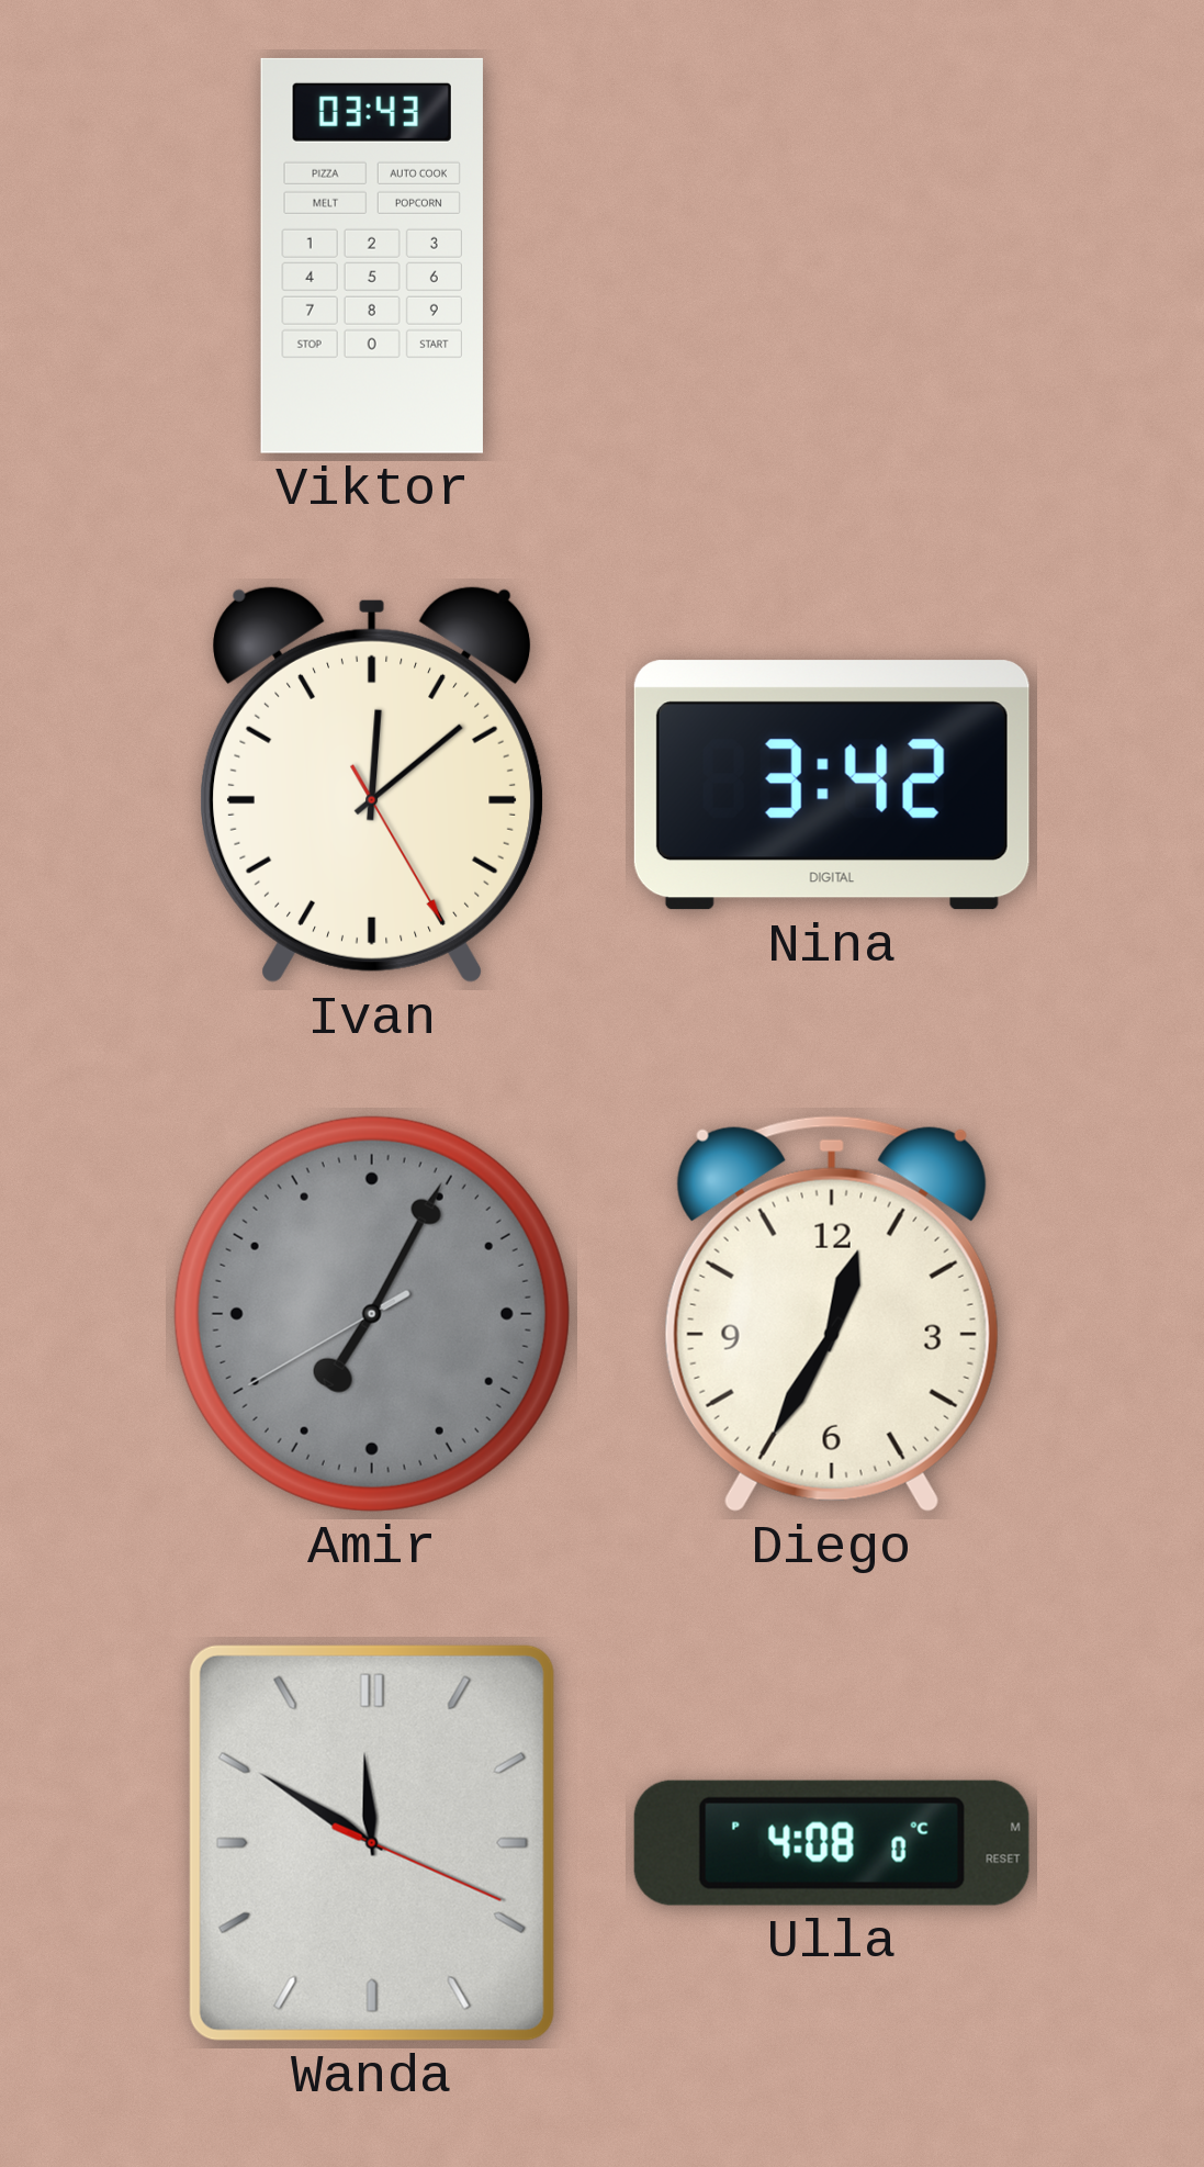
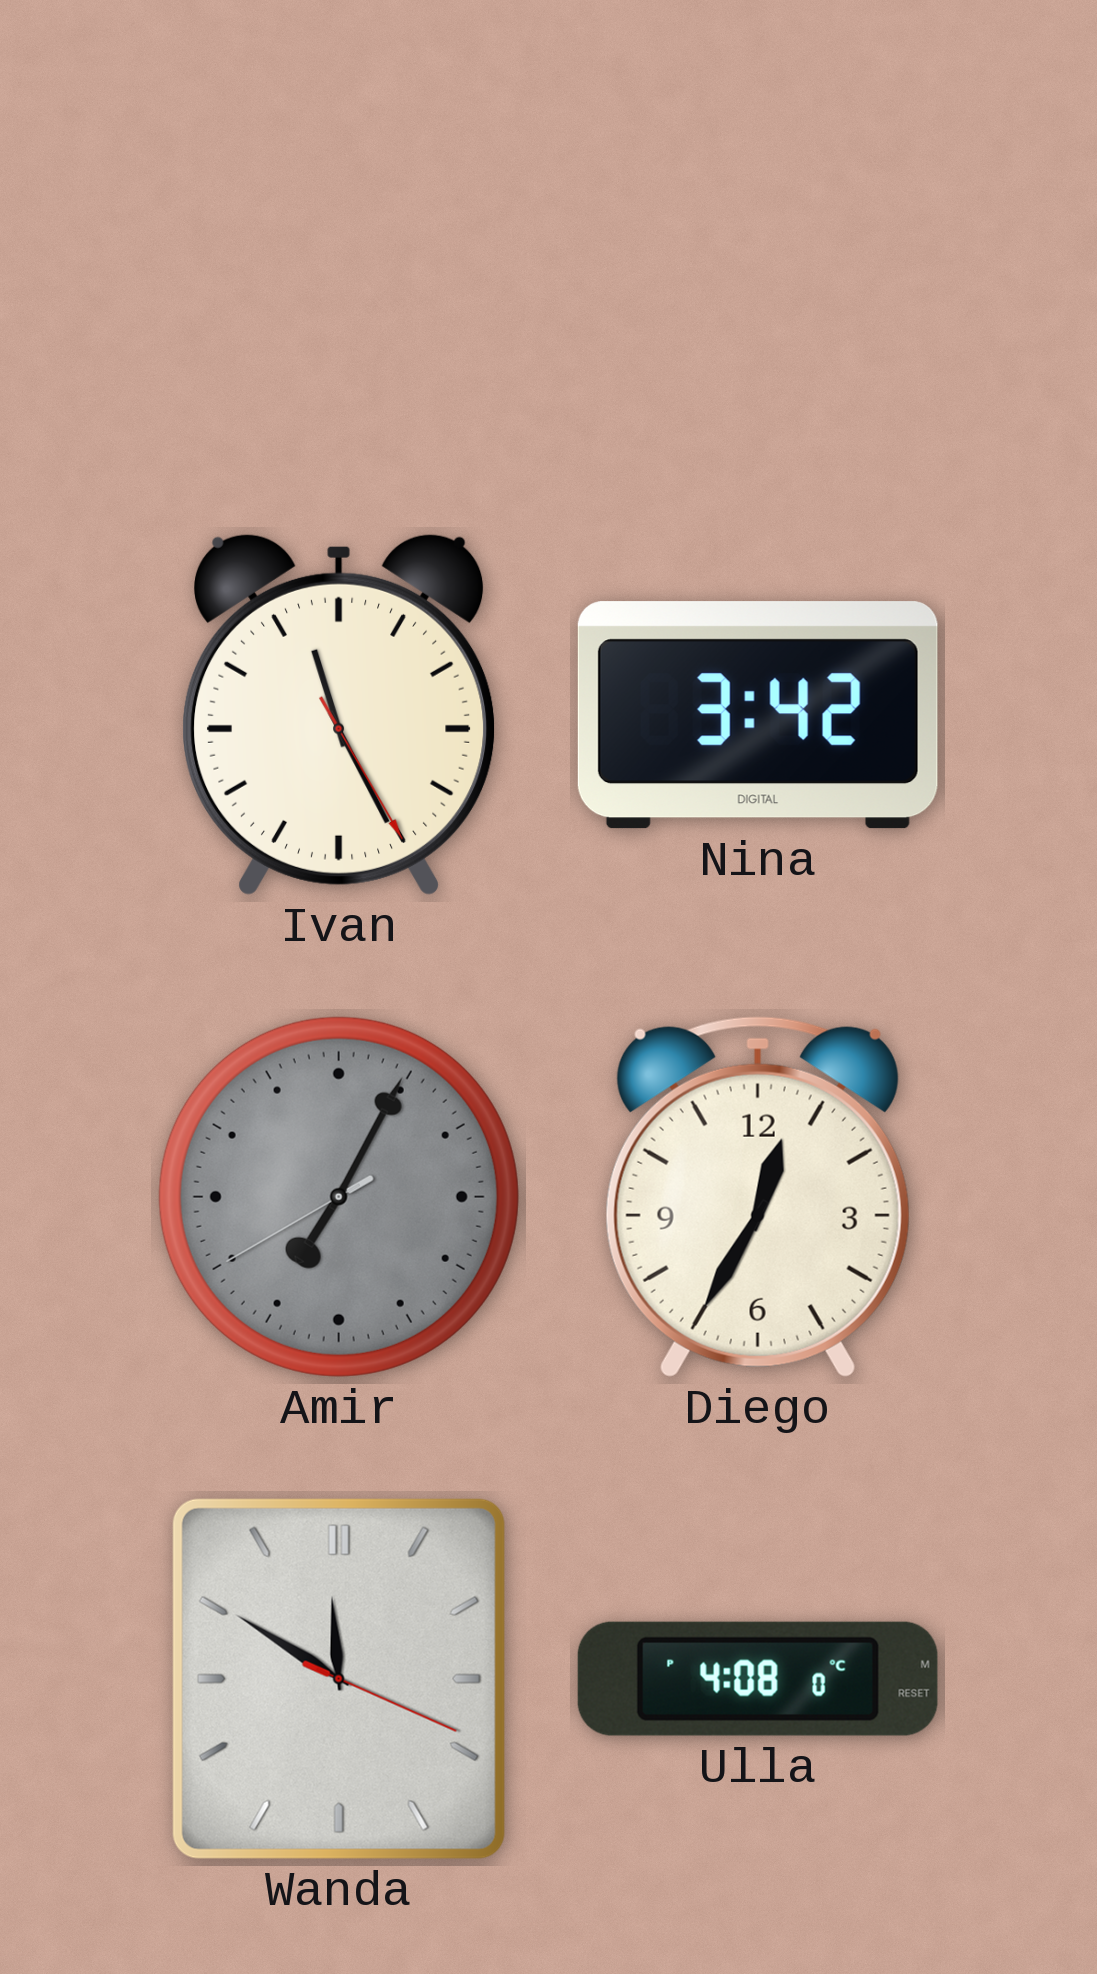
Viktor: 03:43 -> none
Ivan: 12:08 -> 11:25
